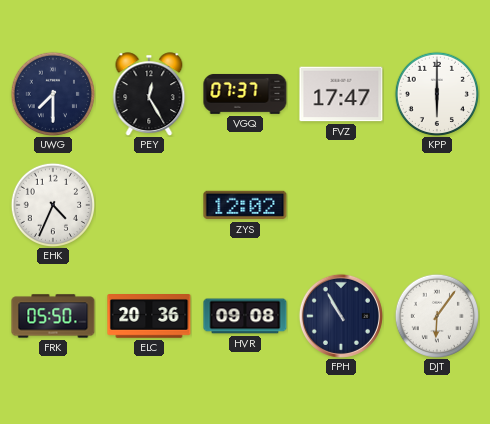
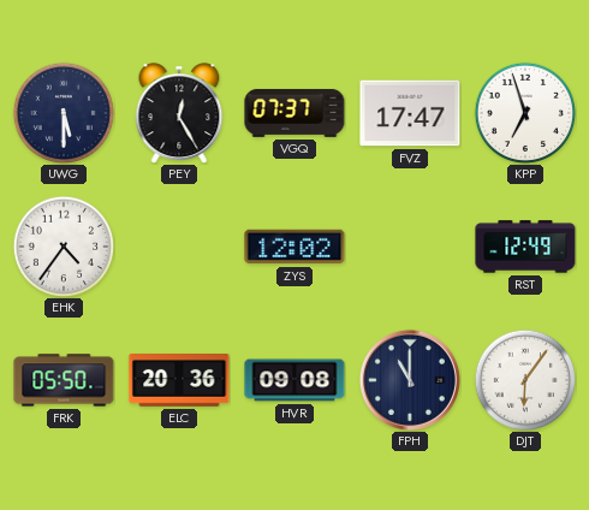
UWG: 7:30 -> 5:30
KPP: 6:00 -> 6:57
EHK: 4:34 -> 4:36
RST: none -> 12:49
FPH: 10:55 -> 11:00
